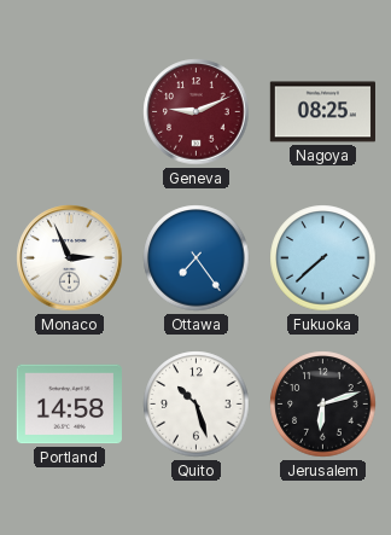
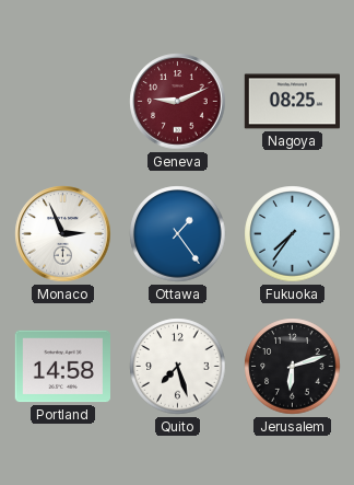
Ottawa: 7:24 -> 1:24
Fukuoka: 7:38 -> 7:36
Quito: 10:27 -> 7:27
